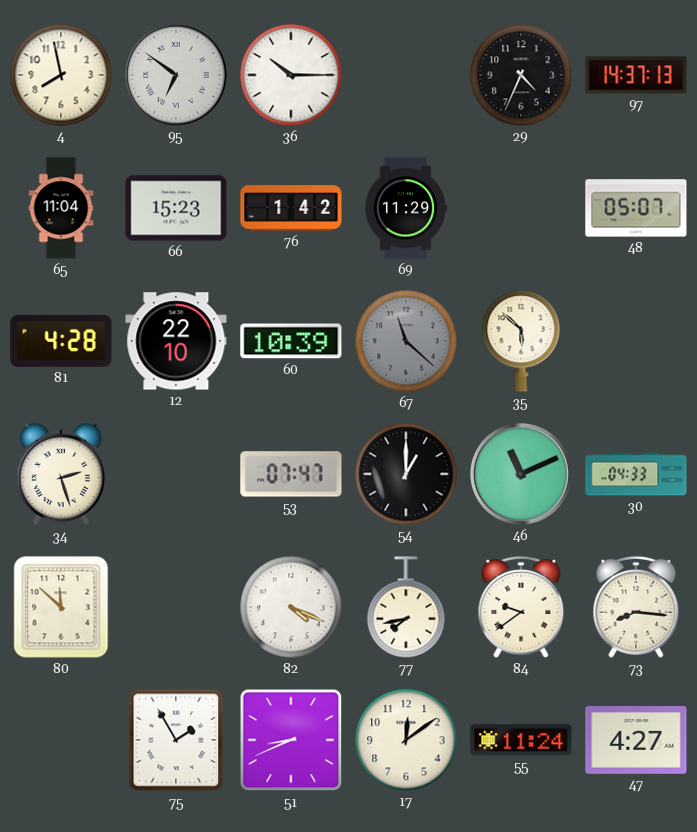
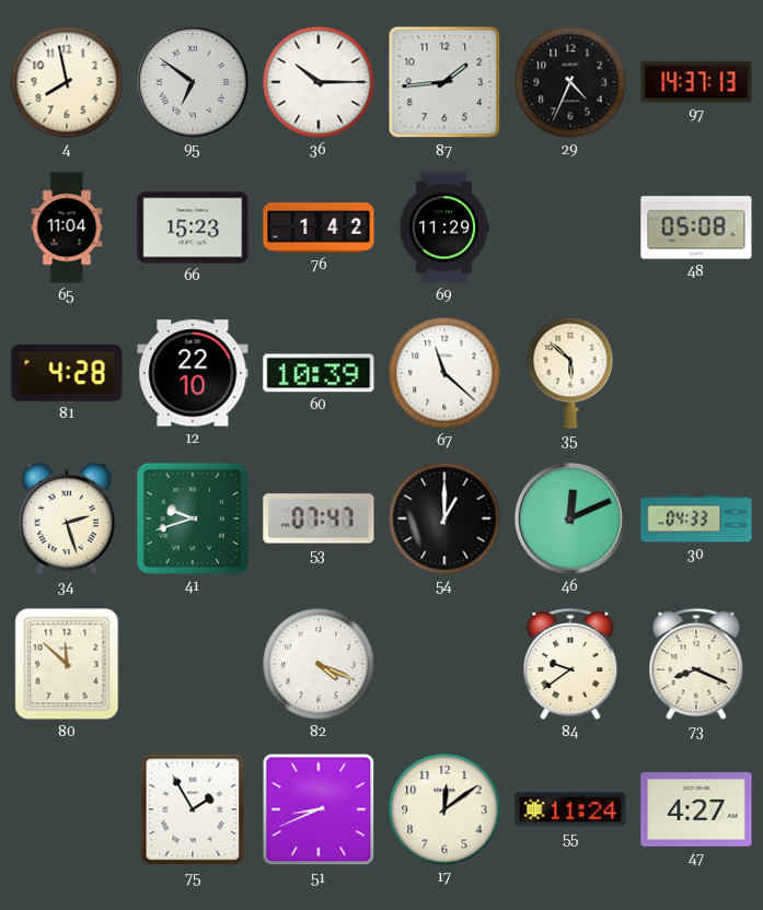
87: none -> 1:44
48: 05:07 -> 05:08
67 dial: grey -> white
41: none -> 9:42
46: 11:11 -> 12:11
77: 7:43 -> none
73: 8:16 -> 8:19
